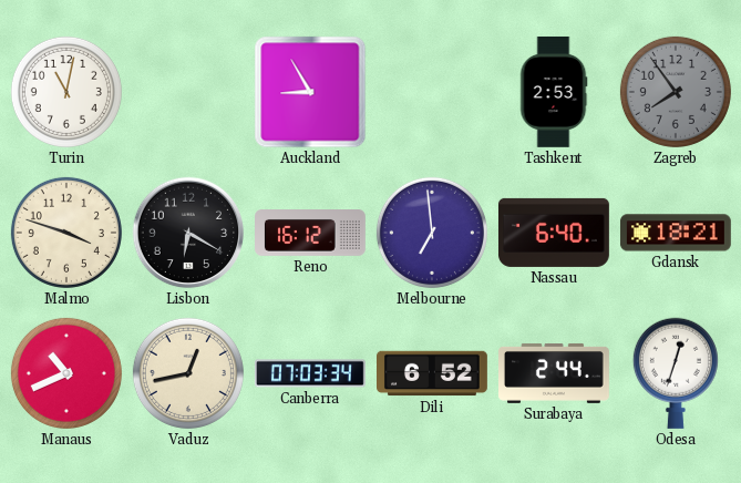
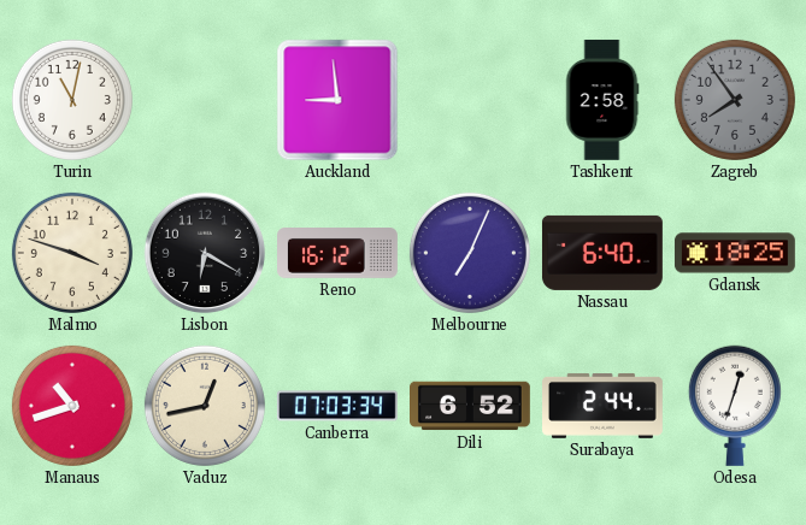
Auckland: 8:55 -> 8:59
Tashkent: 2:53 -> 2:58
Melbourne: 6:59 -> 7:04
Gdansk: 18:21 -> 18:25
Manaus: 10:41 -> 10:42
